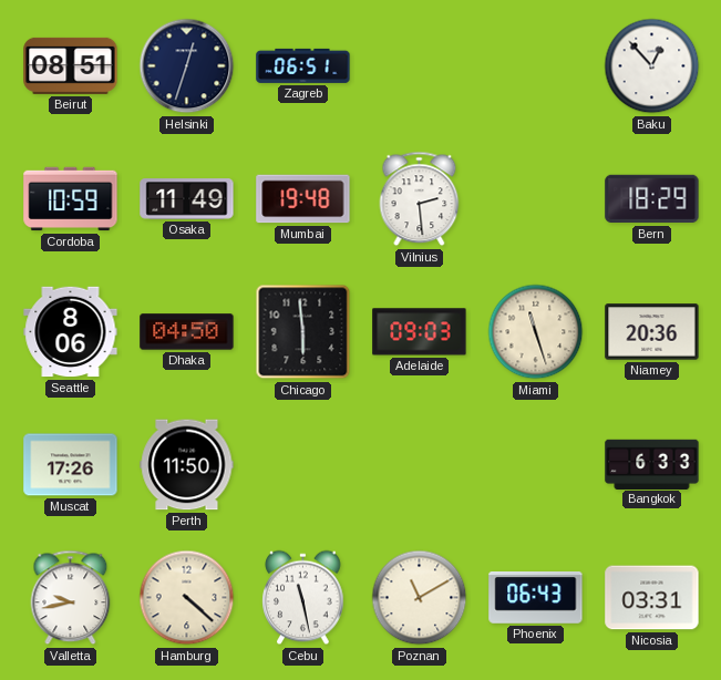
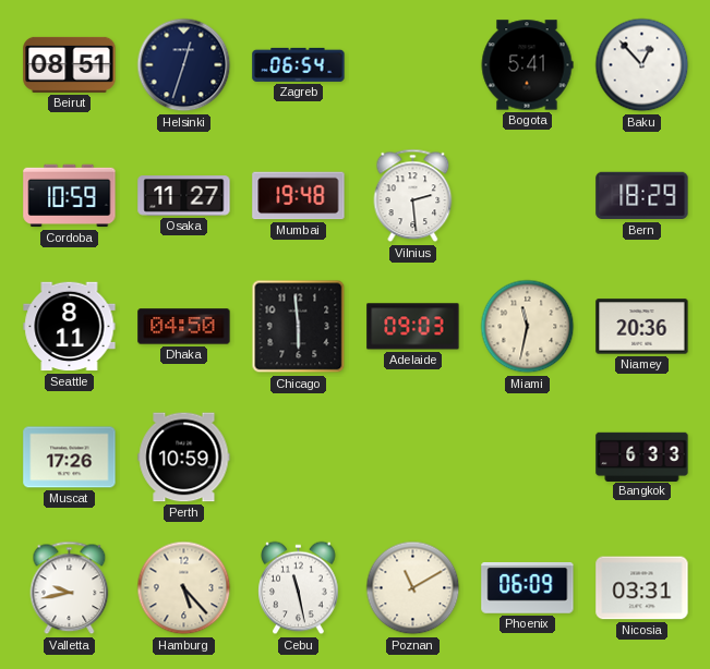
Zagreb: 06:51 -> 06:54
Bogota: none -> 5:41
Osaka: 11:49 -> 11:27
Seattle: 8:06 -> 8:11
Miami: 11:27 -> 11:32
Perth: 11:50 -> 10:59
Hamburg: 4:22 -> 5:23
Phoenix: 06:43 -> 06:09
